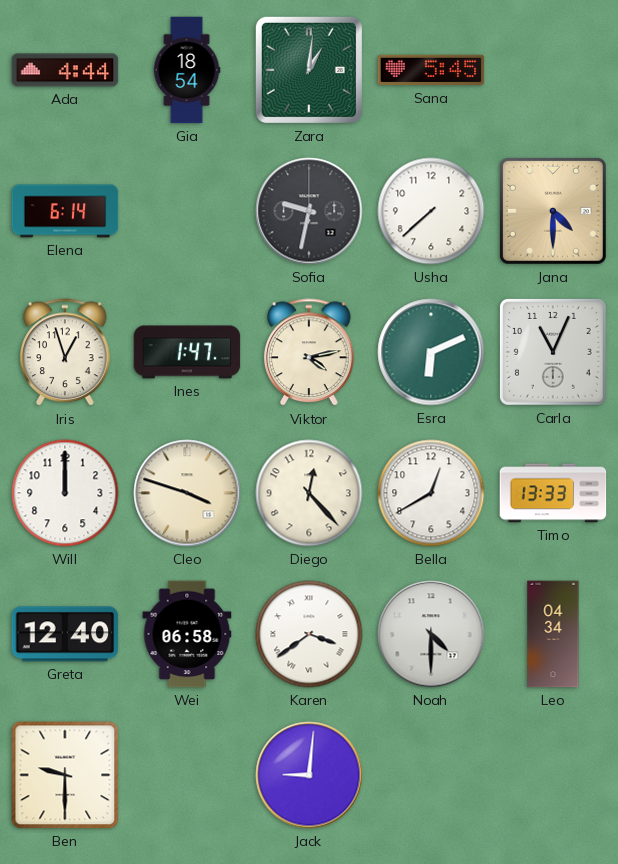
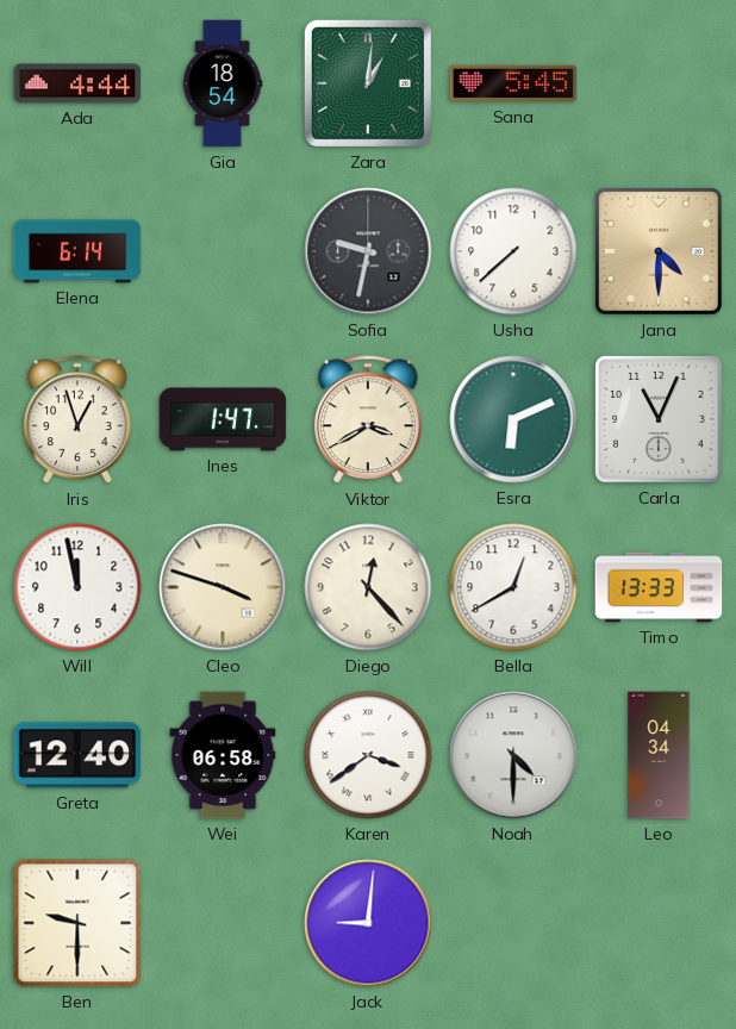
Viktor: 4:13 -> 3:40
Will: 12:00 -> 11:58
